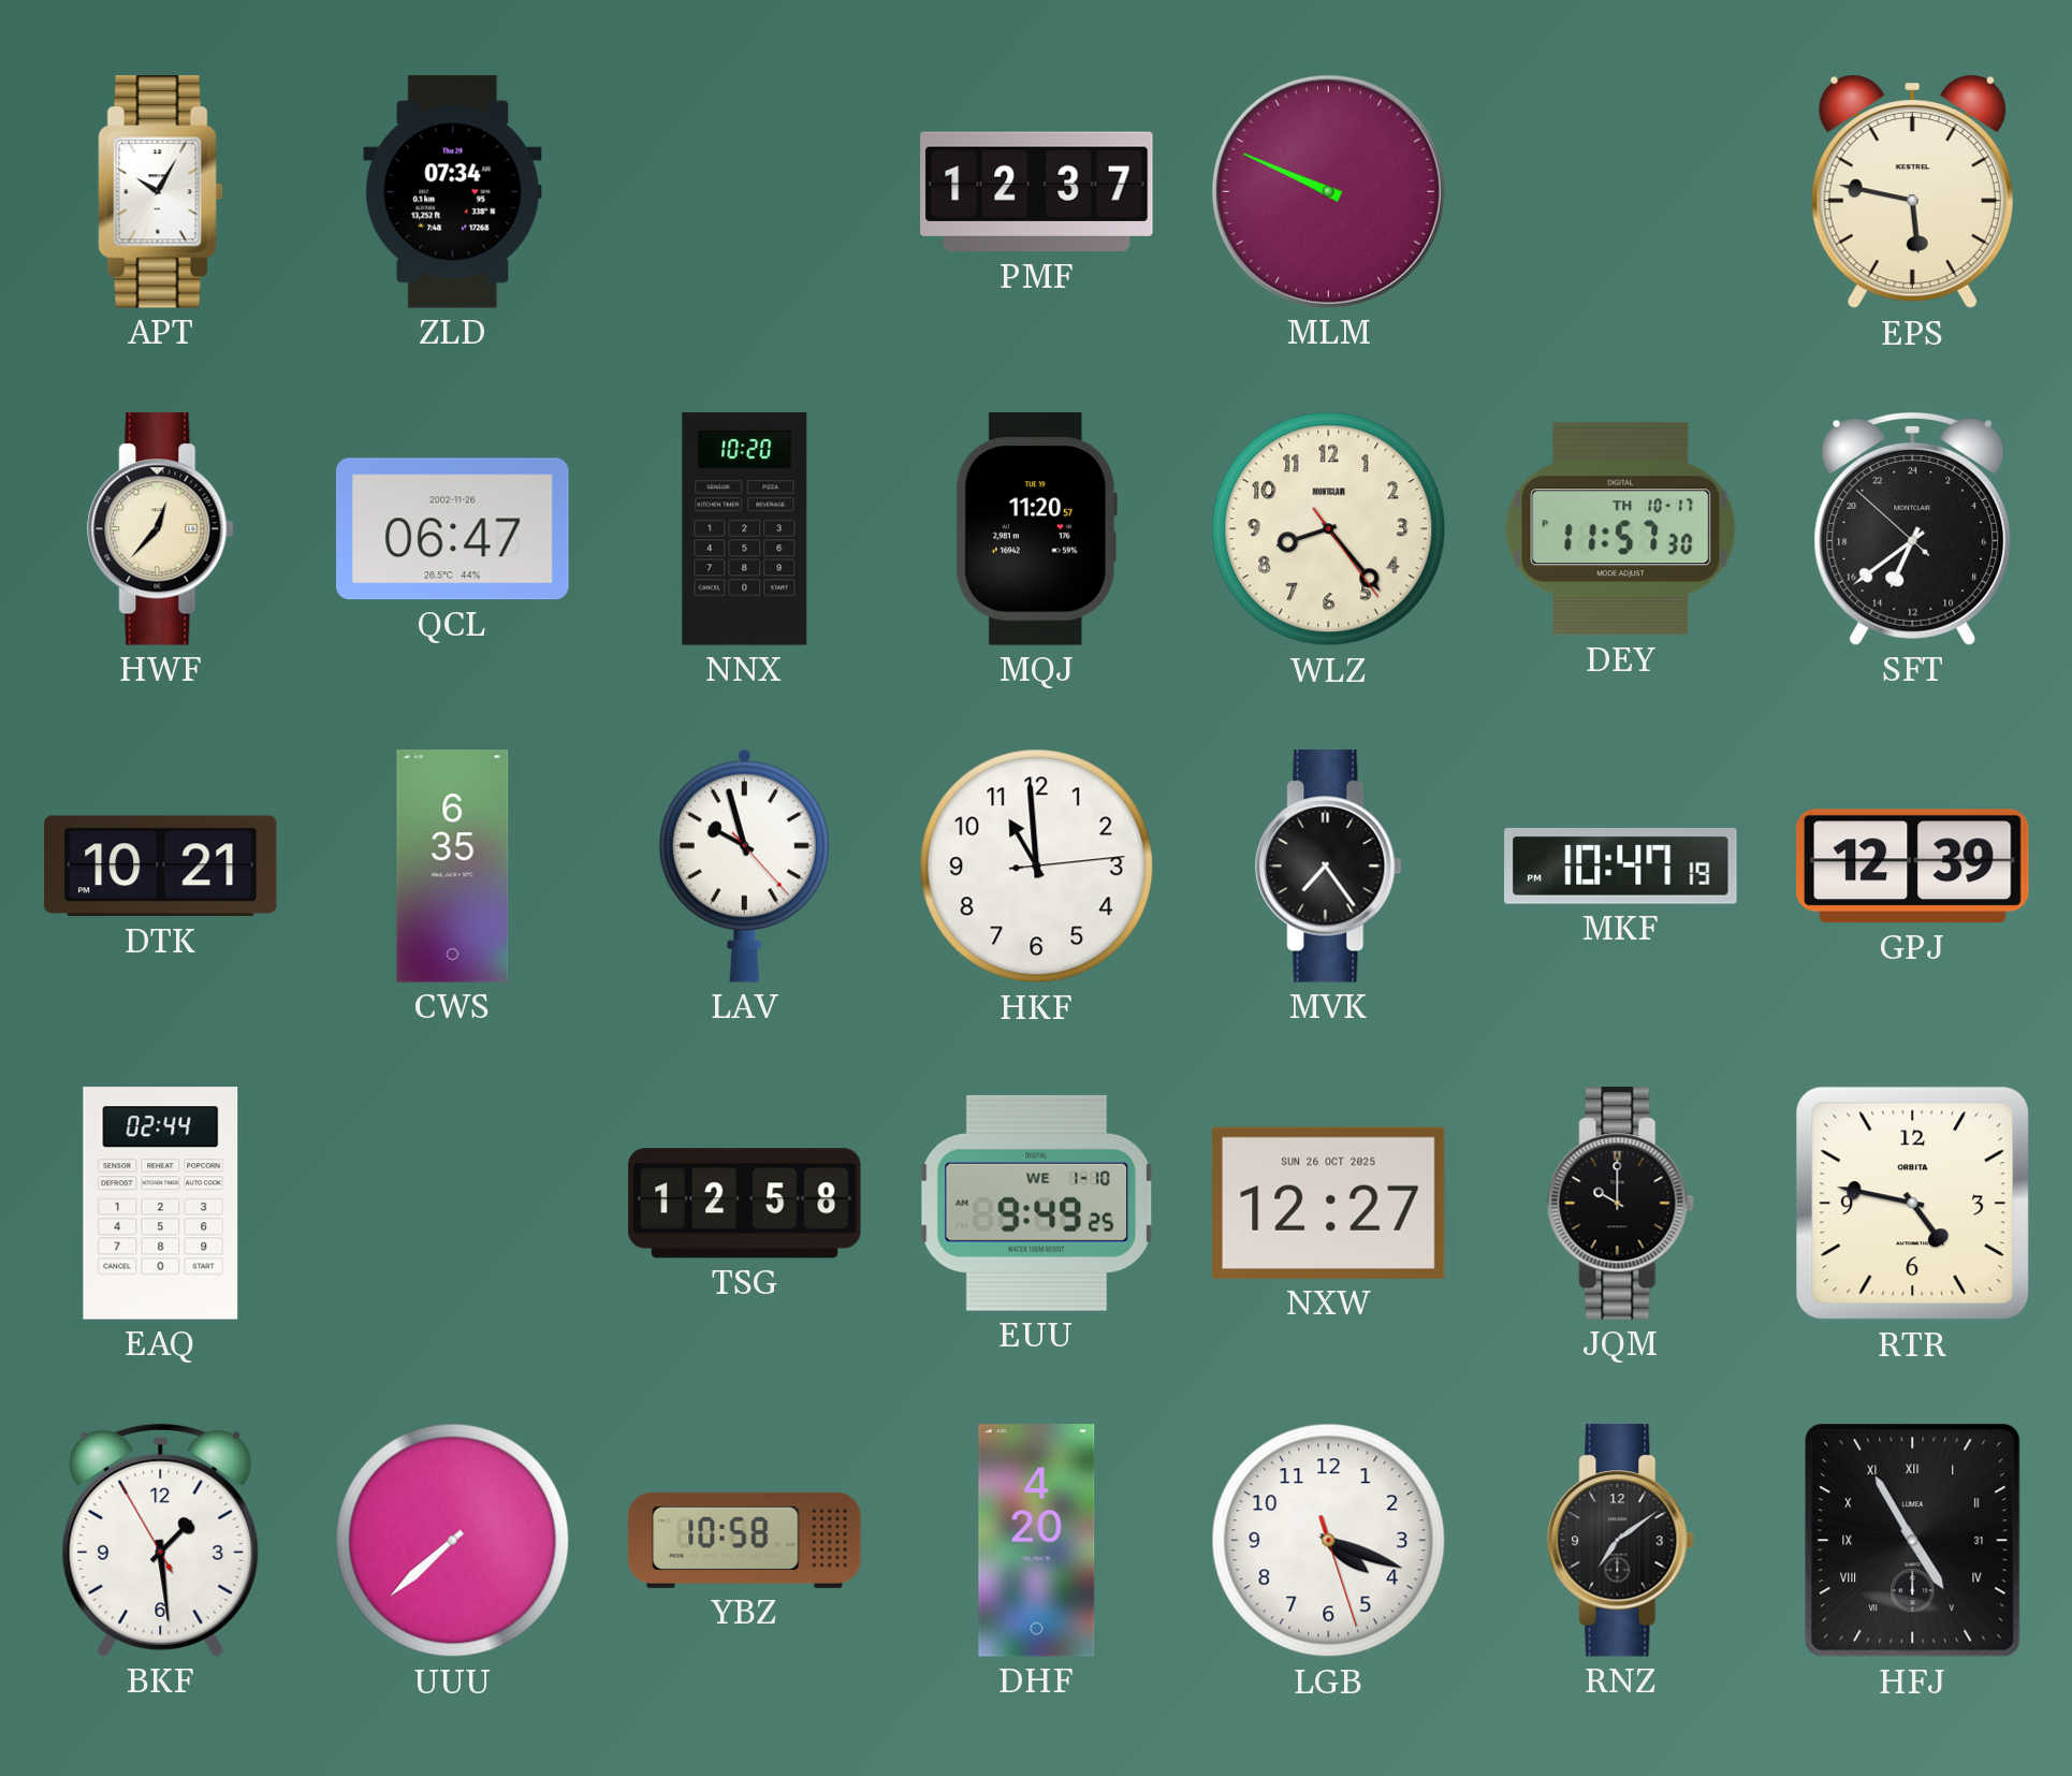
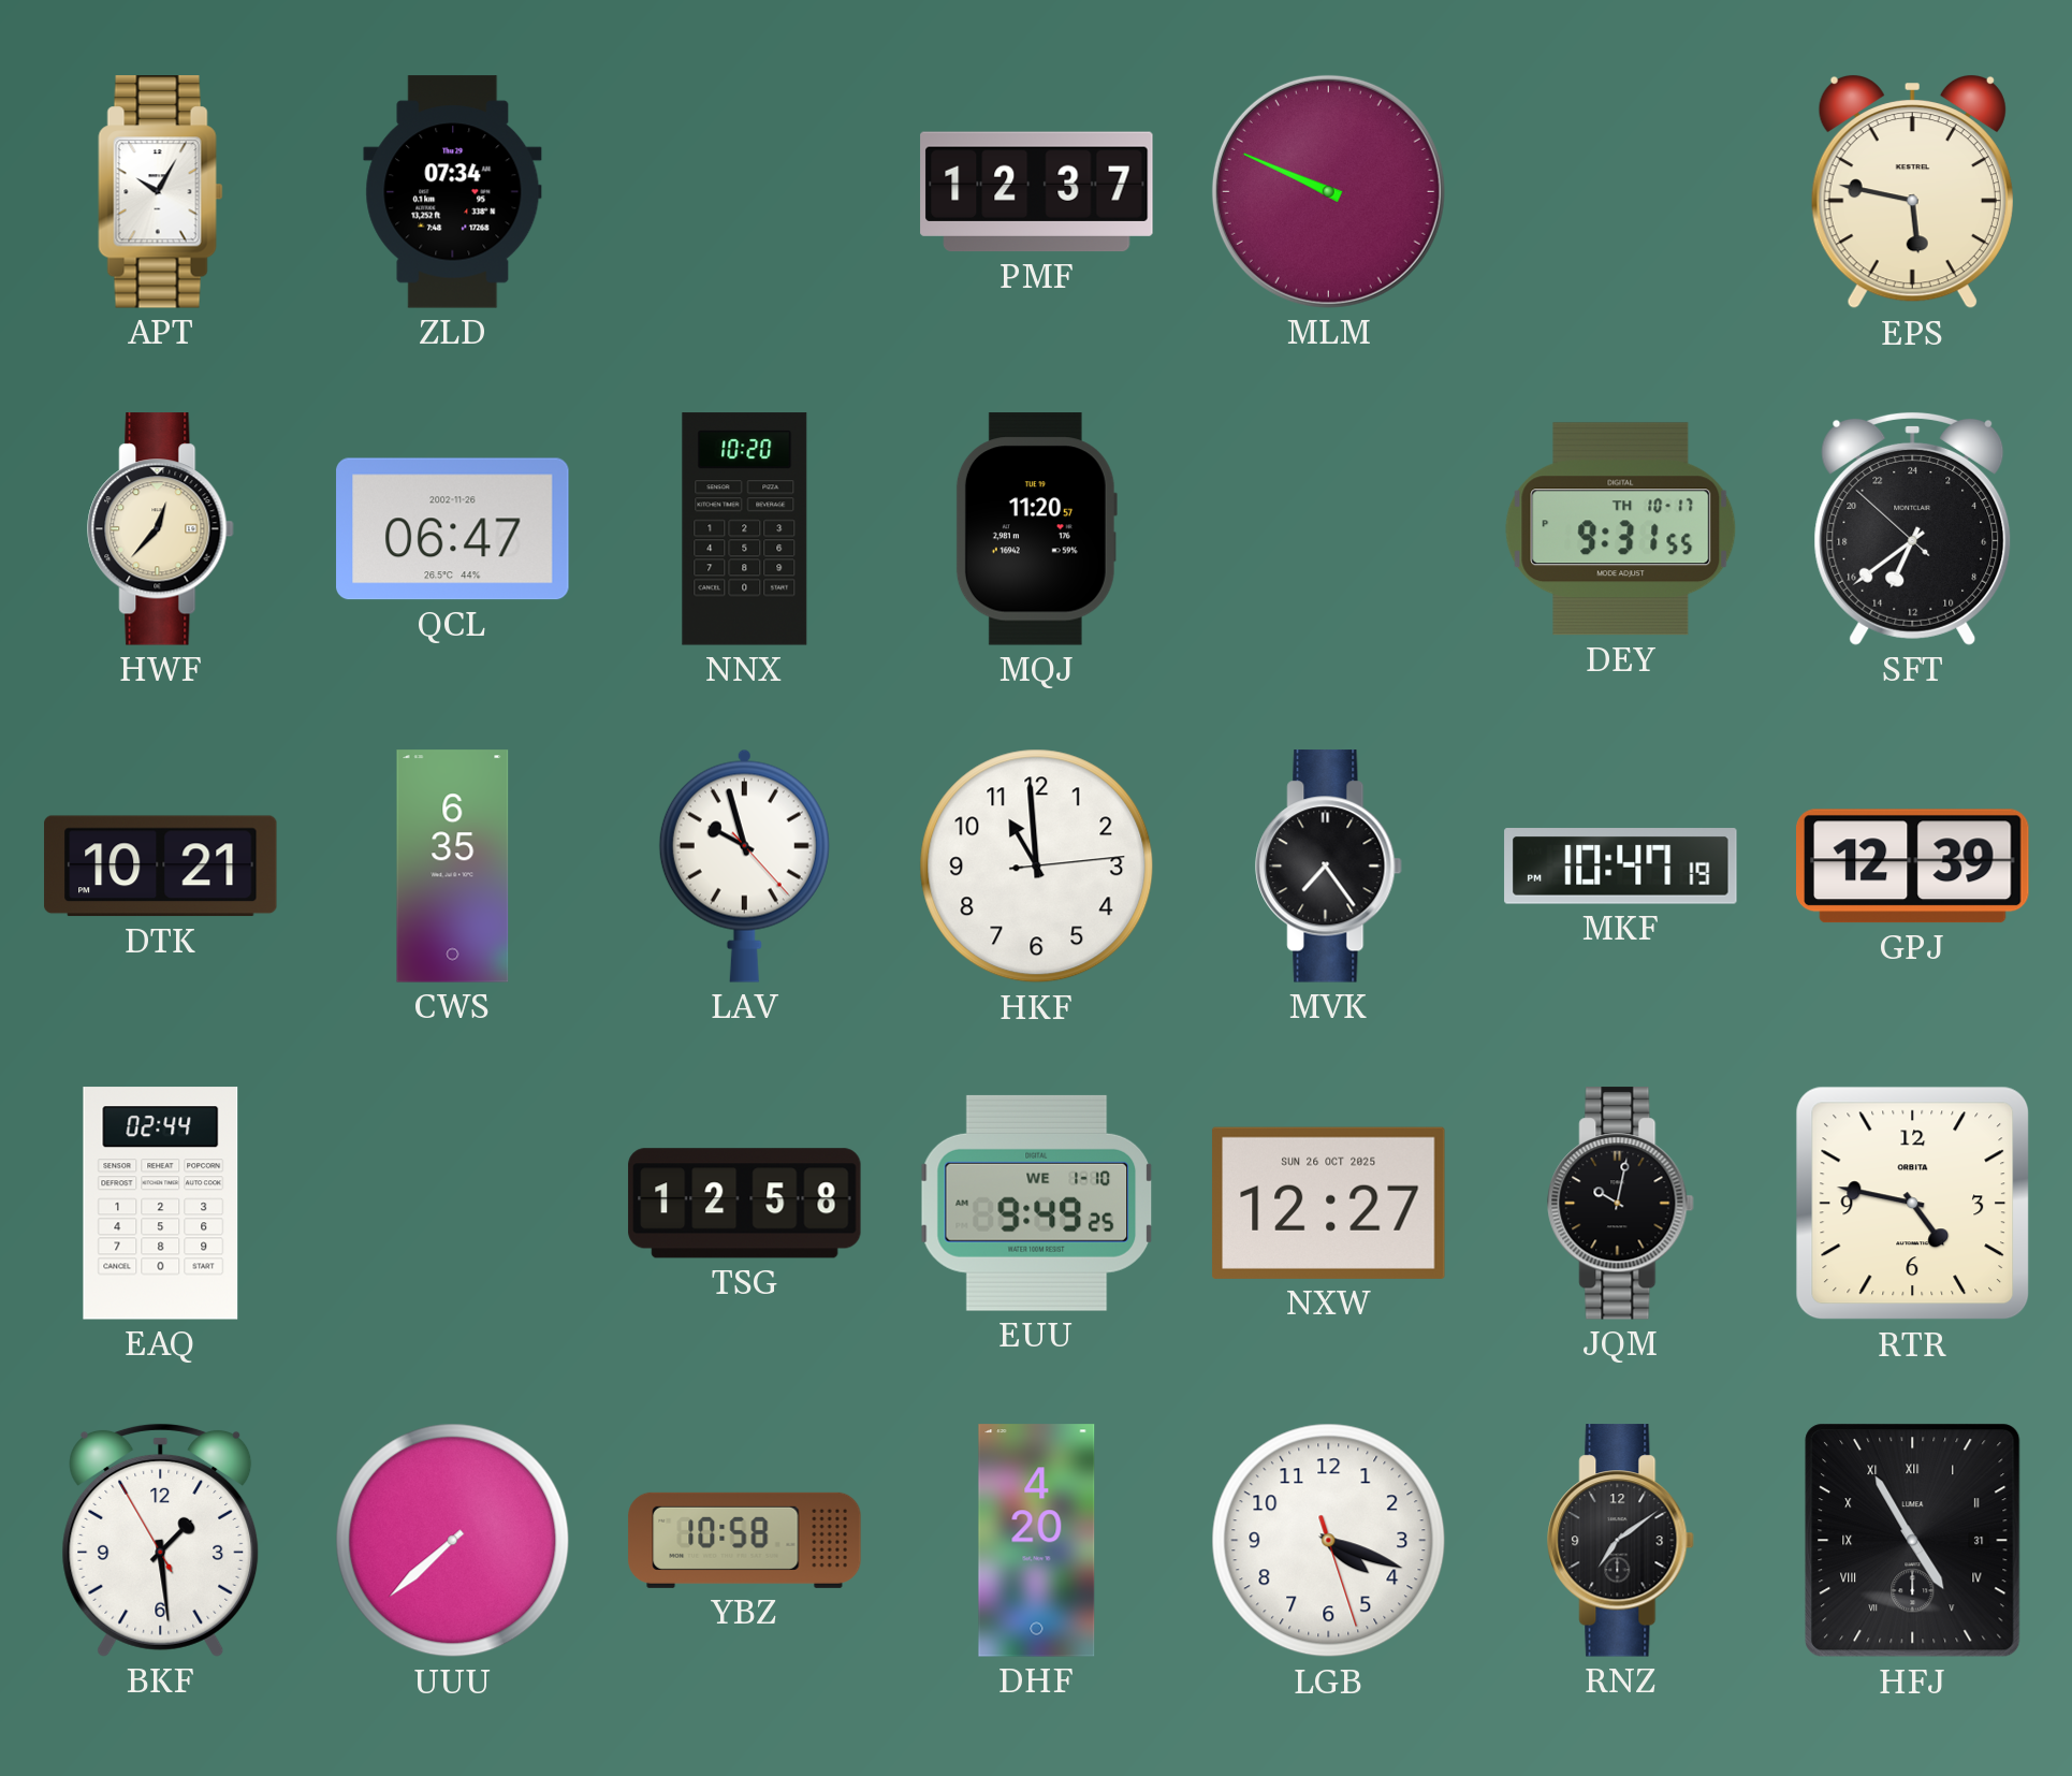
WLZ: 8:23 -> none
DEY: 11:57 -> 9:31
JQM: 10:00 -> 10:02
